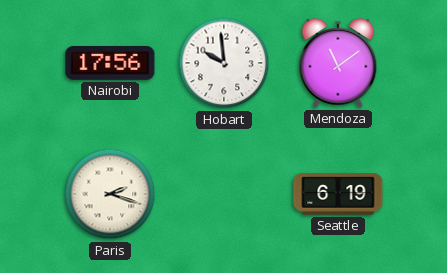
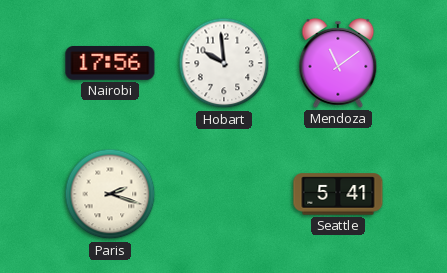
Seattle: 6:19 -> 5:41
